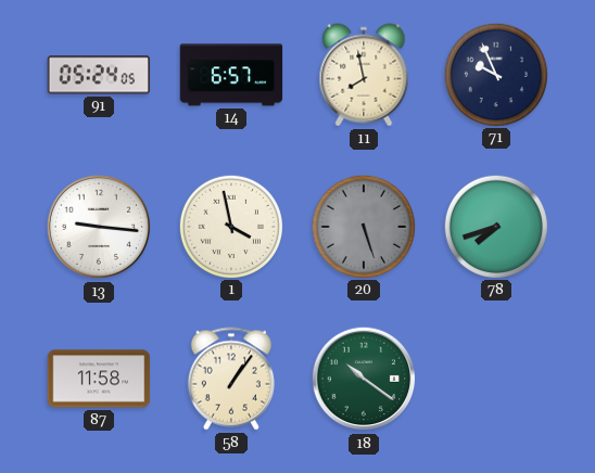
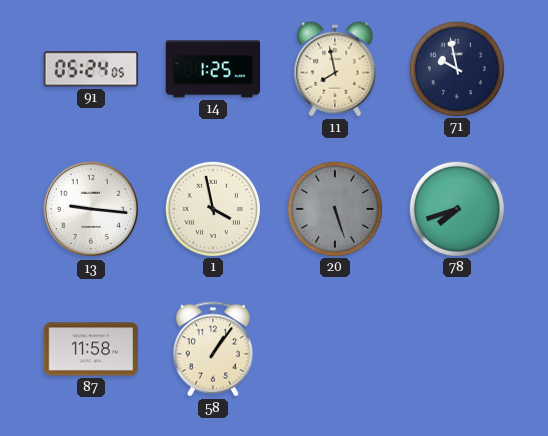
14: 6:57 -> 1:25
71: 9:56 -> 9:58
18: 10:21 -> none
